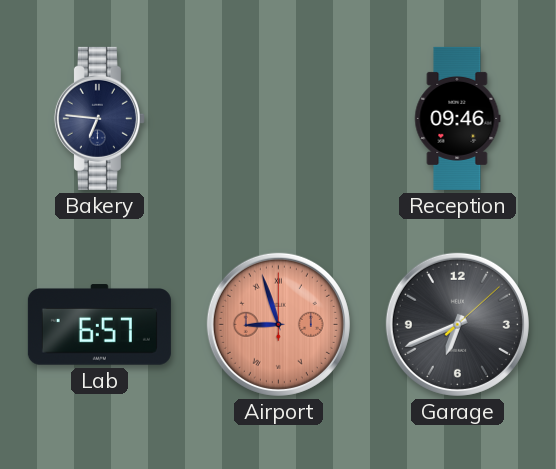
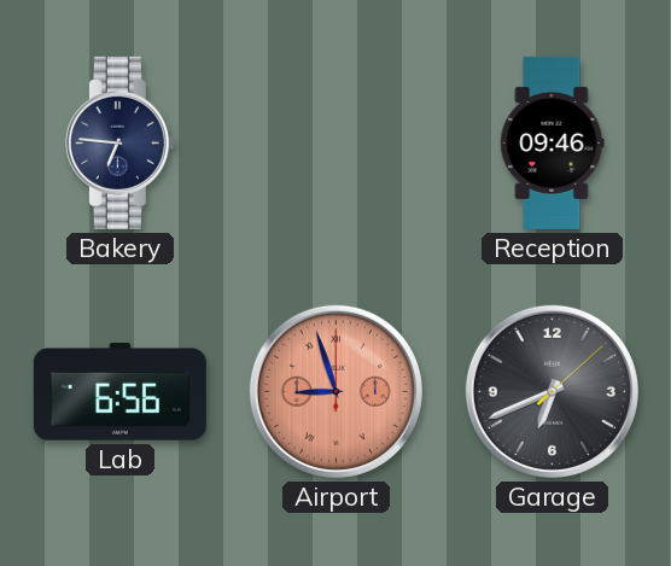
Lab: 6:57 -> 6:56
